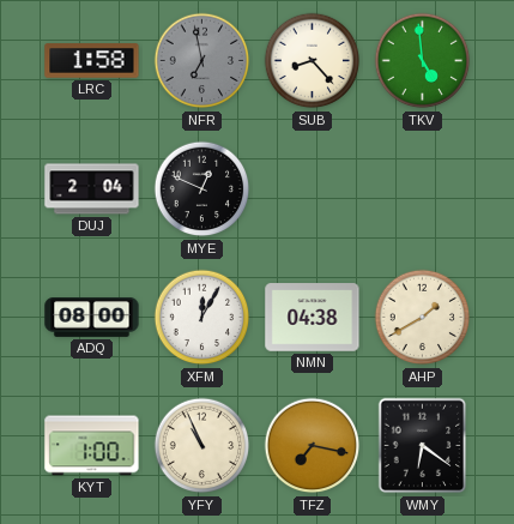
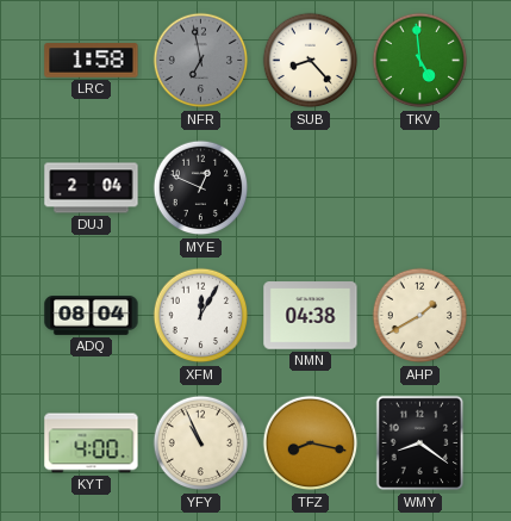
ADQ: 08:00 -> 08:04
KYT: 1:00 -> 4:00
TFZ: 7:17 -> 8:17
WMY: 6:21 -> 8:21
